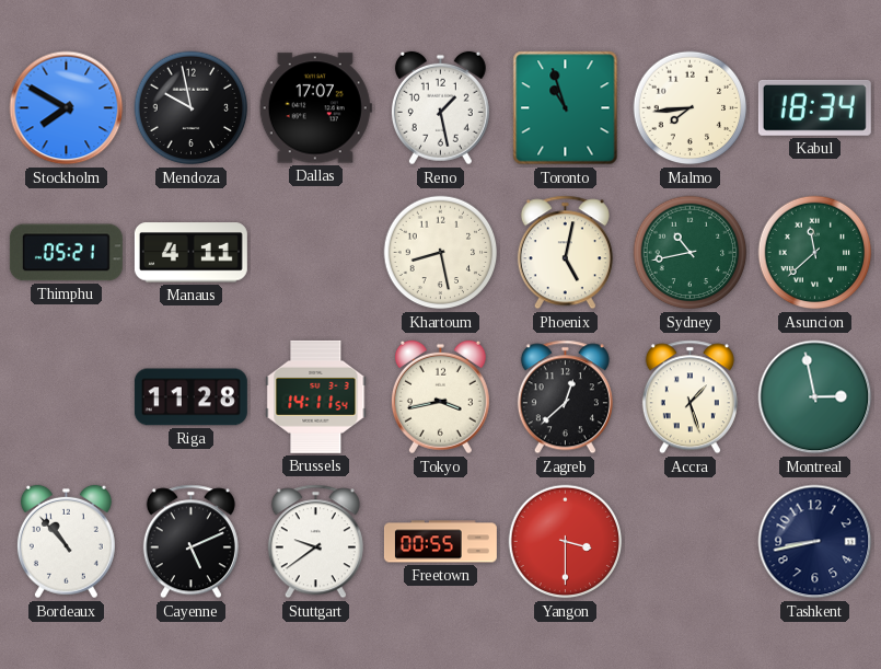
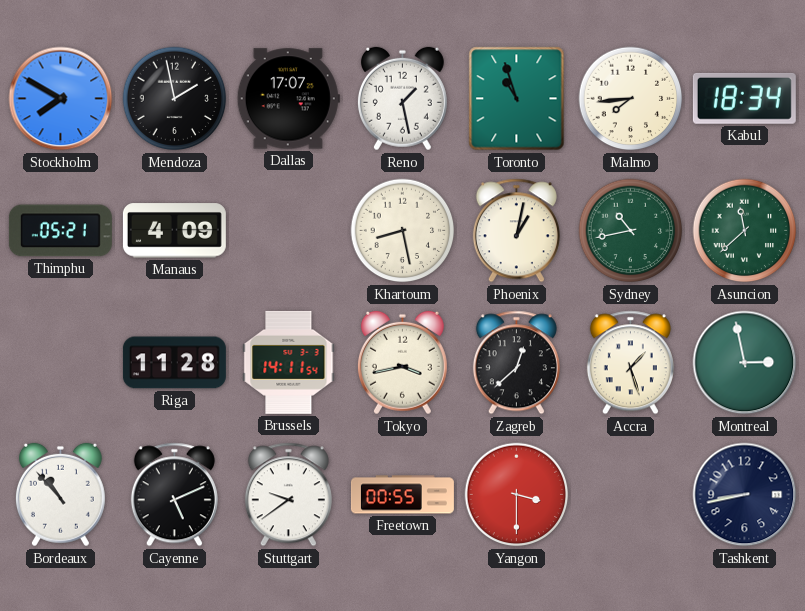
Mendoza: 9:58 -> 1:58
Manaus: 4:11 -> 4:09
Phoenix: 5:02 -> 1:02
